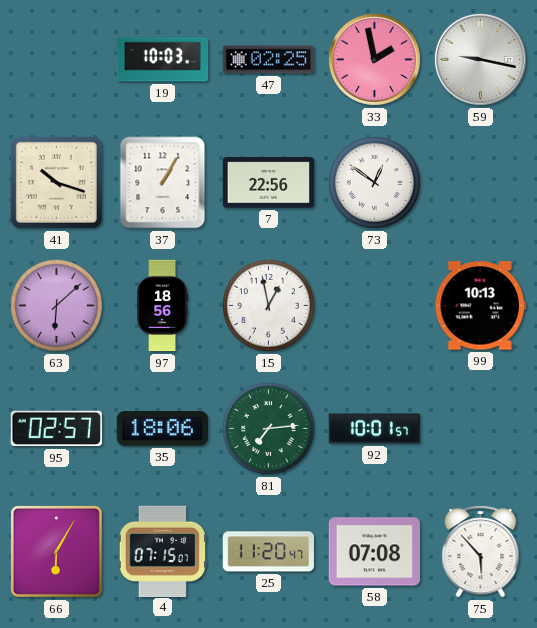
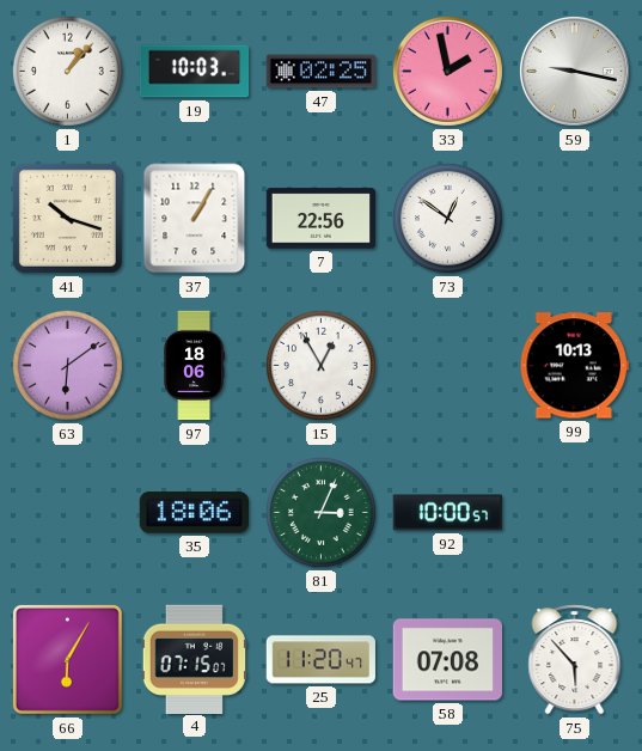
1: none -> 1:07
63: 6:08 -> 6:09
97: 18:56 -> 18:06
15: 12:58 -> 12:55
95: 02:57 -> none
81: 7:14 -> 3:04
92: 10:01 -> 10:00
